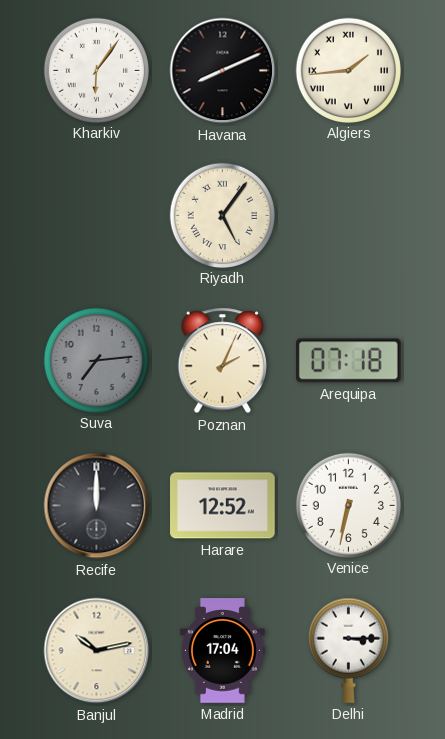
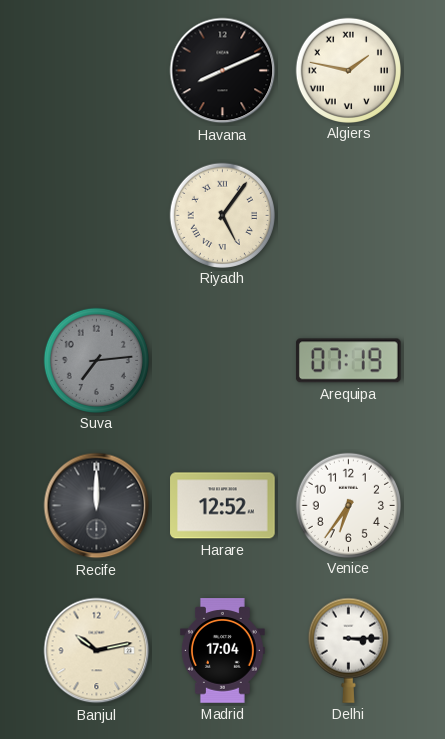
Kharkiv: 6:06 -> none
Algiers: 1:44 -> 1:47
Poznan: 2:04 -> none
Arequipa: 07:18 -> 07:19
Venice: 6:32 -> 6:36
